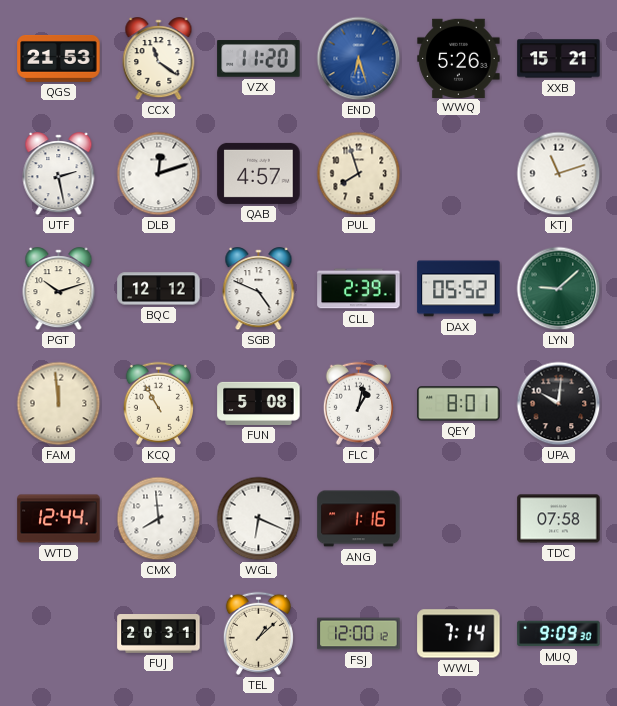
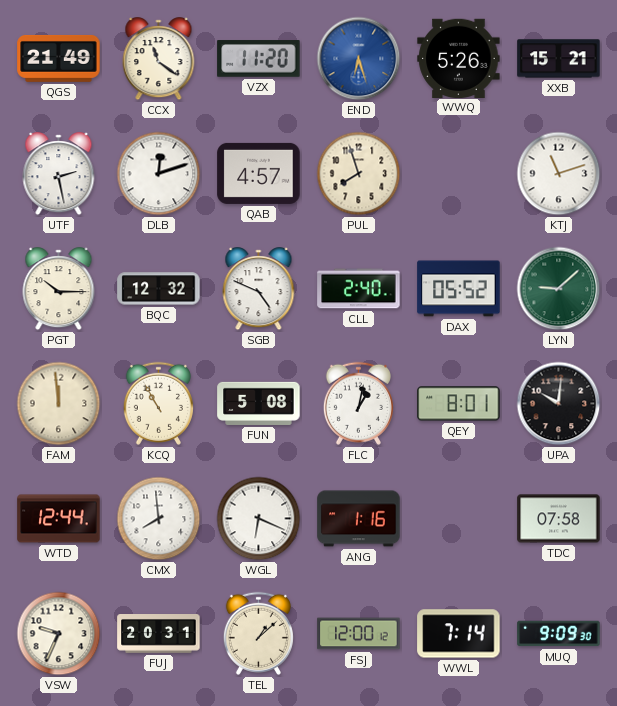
QGS: 21:53 -> 21:49
PGT: 10:12 -> 10:15
BQC: 12:12 -> 12:32
CLL: 2:39 -> 2:40
VSW: none -> 9:34
